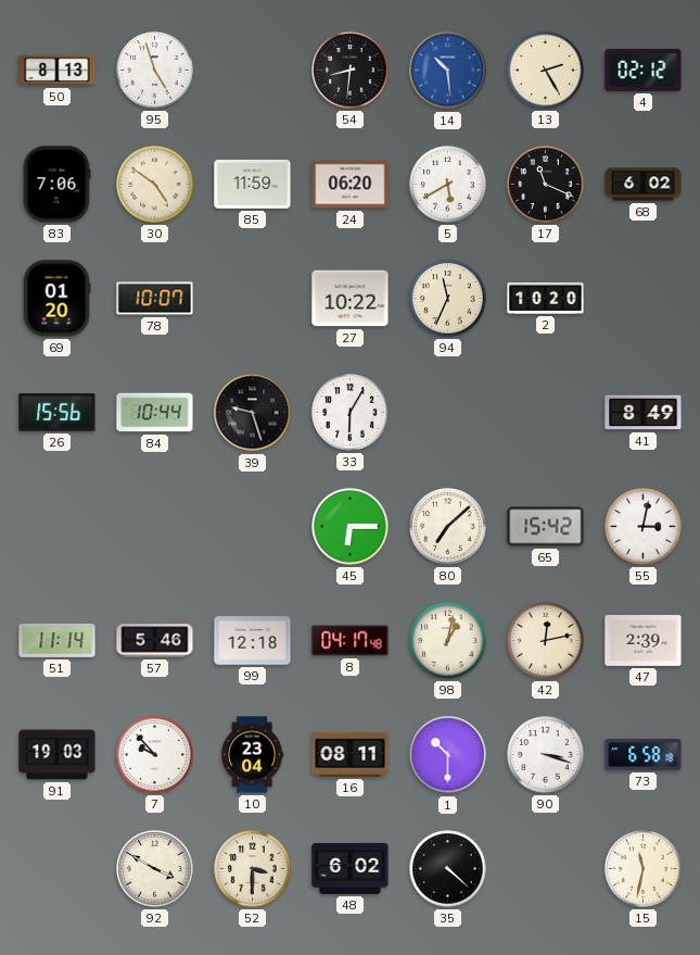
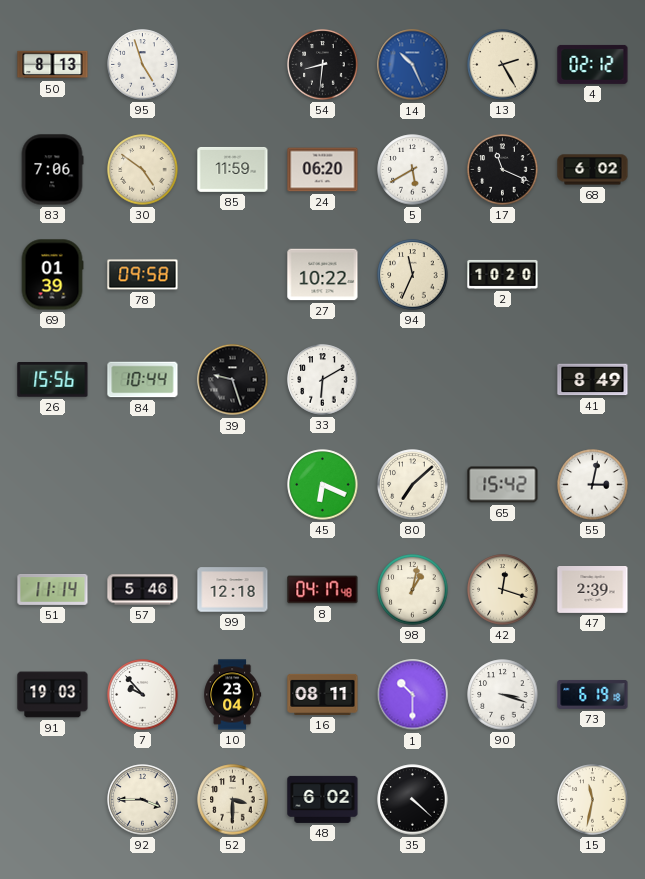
14: 10:29 -> 10:26
69: 01:20 -> 01:39
78: 10:07 -> 09:58
33: 6:05 -> 6:10
45: 6:15 -> 6:19
42: 12:13 -> 12:18
73: 6:58 -> 6:19
92: 3:50 -> 3:45
